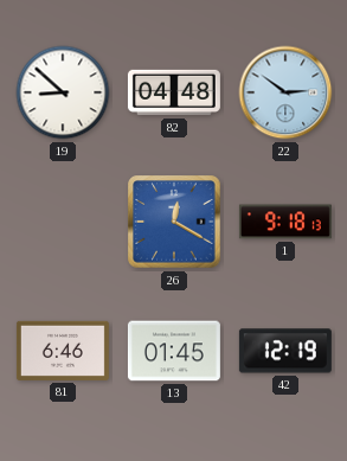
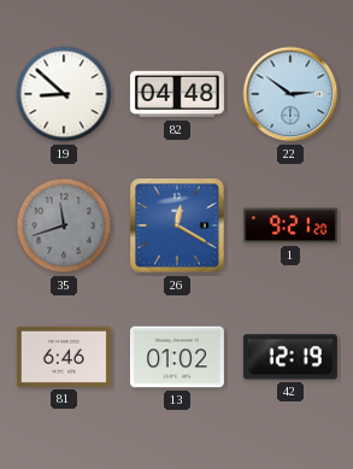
35: none -> 11:42
1: 9:18 -> 9:21
13: 01:45 -> 01:02
